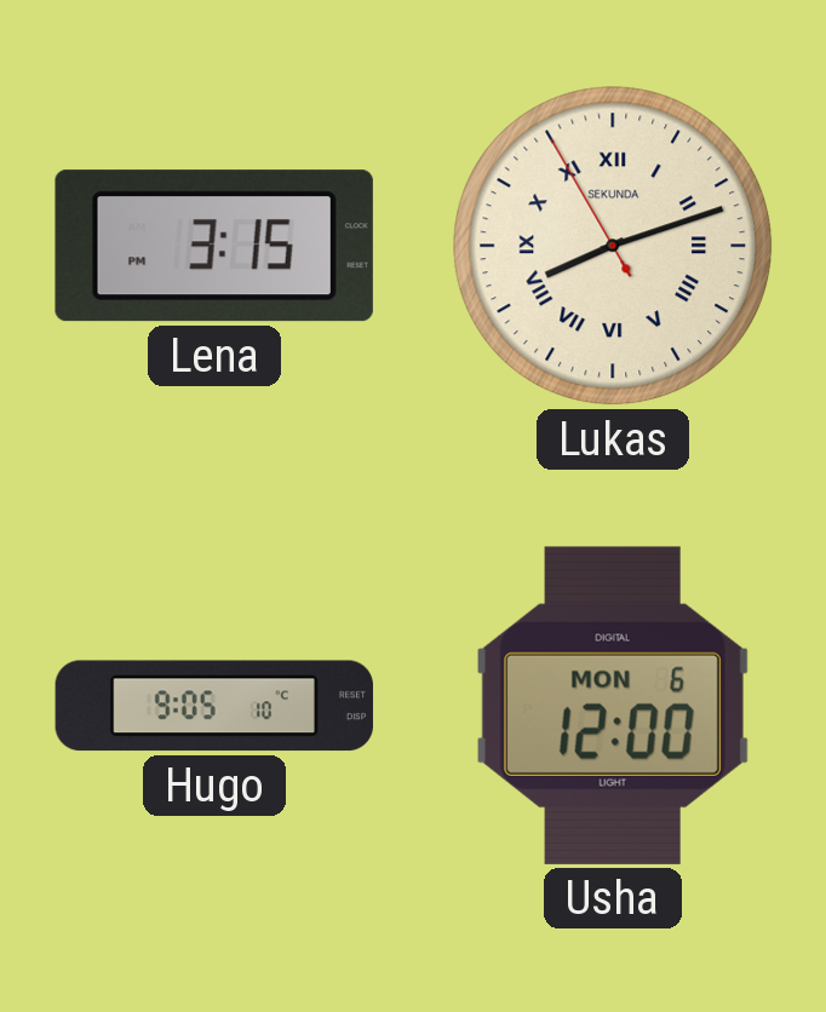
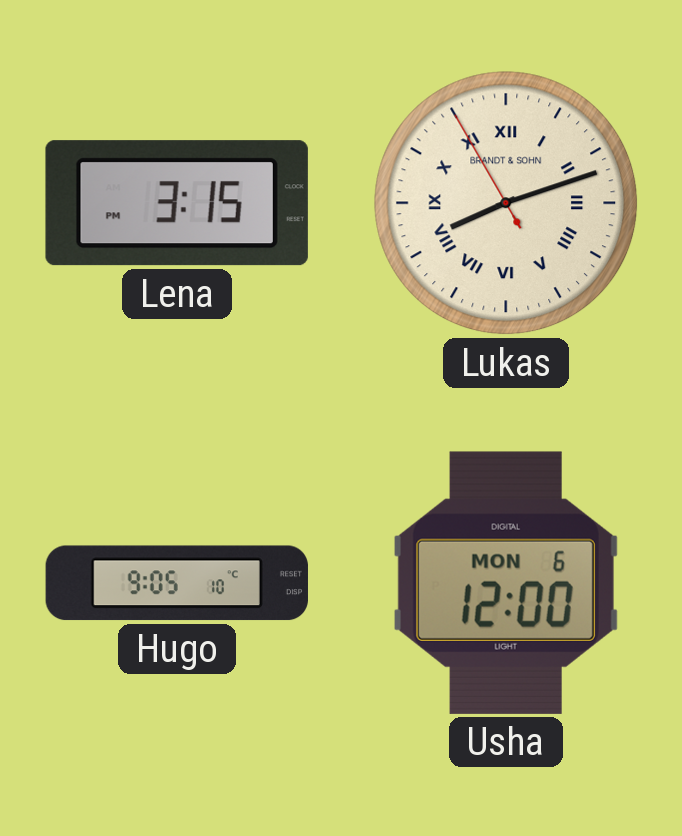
Lukas brand: SEKUNDA -> BRANDT & SOHN
